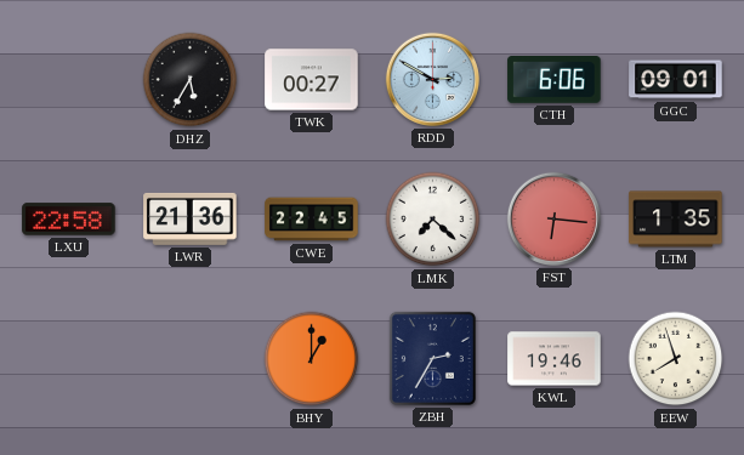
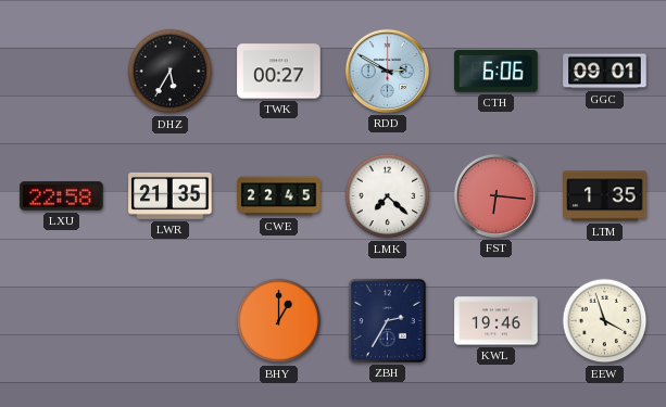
LWR: 21:36 -> 21:35
EEW: 7:57 -> 3:57
